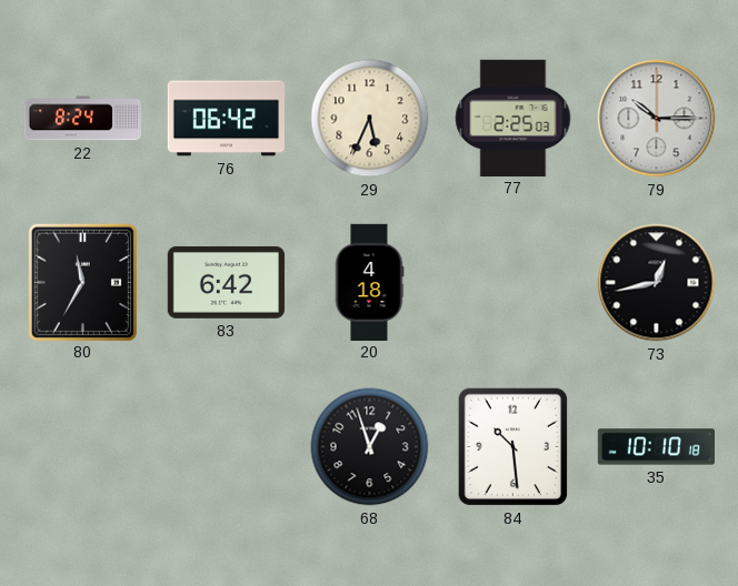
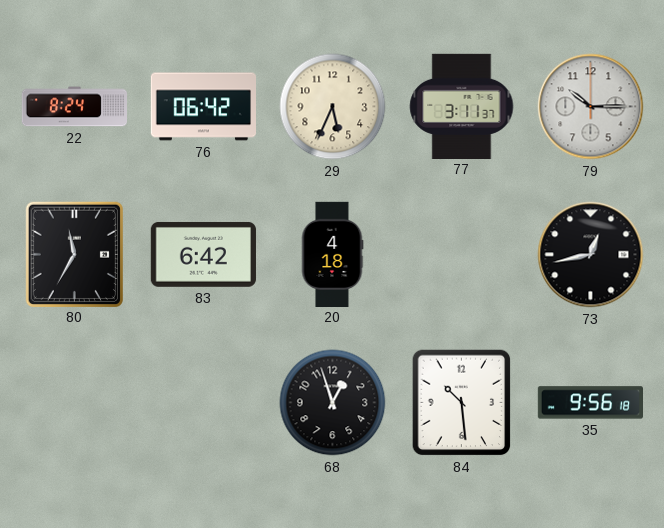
77: 2:25 -> 3:11
35: 10:10 -> 9:56
